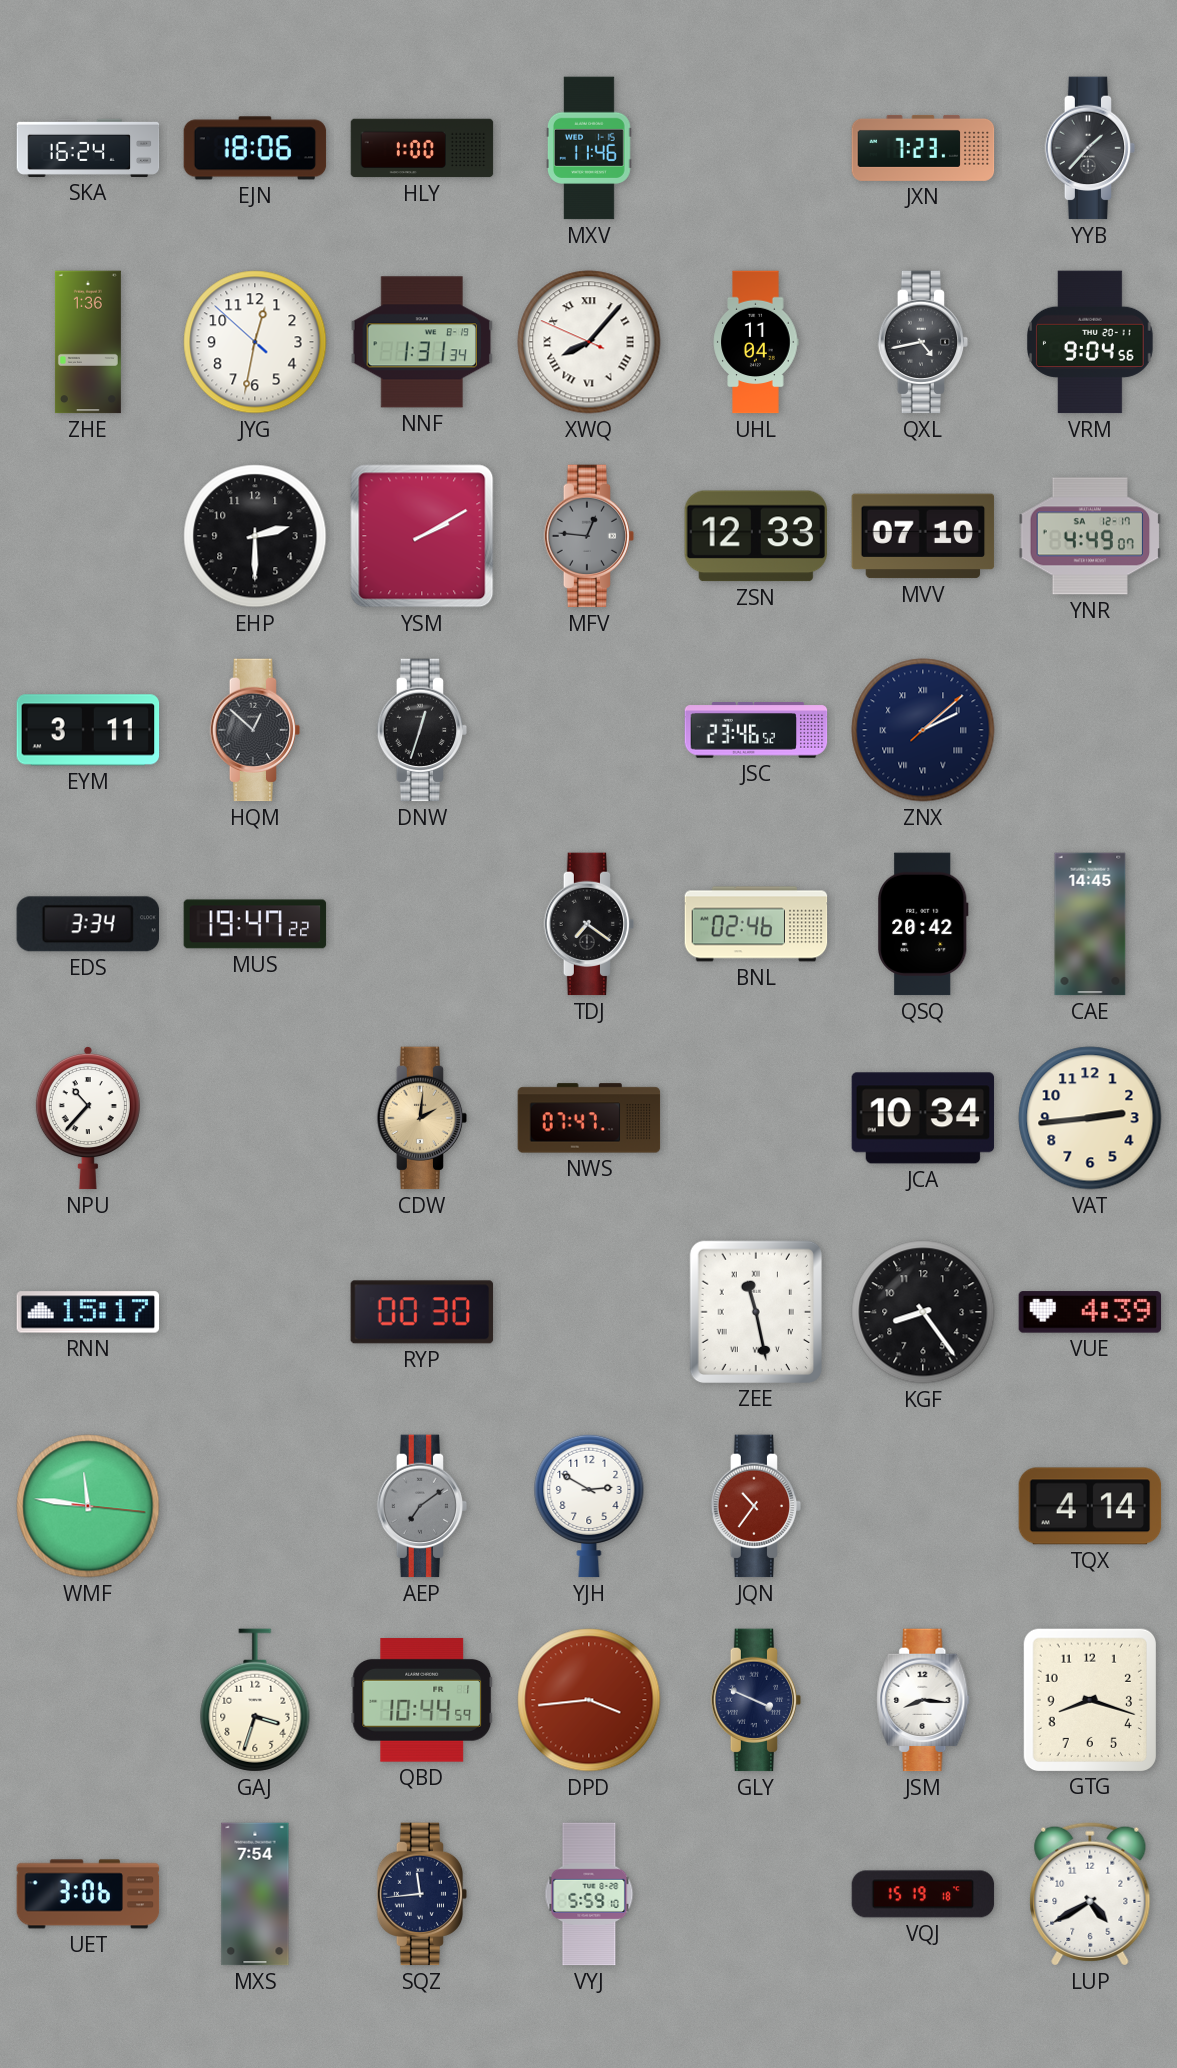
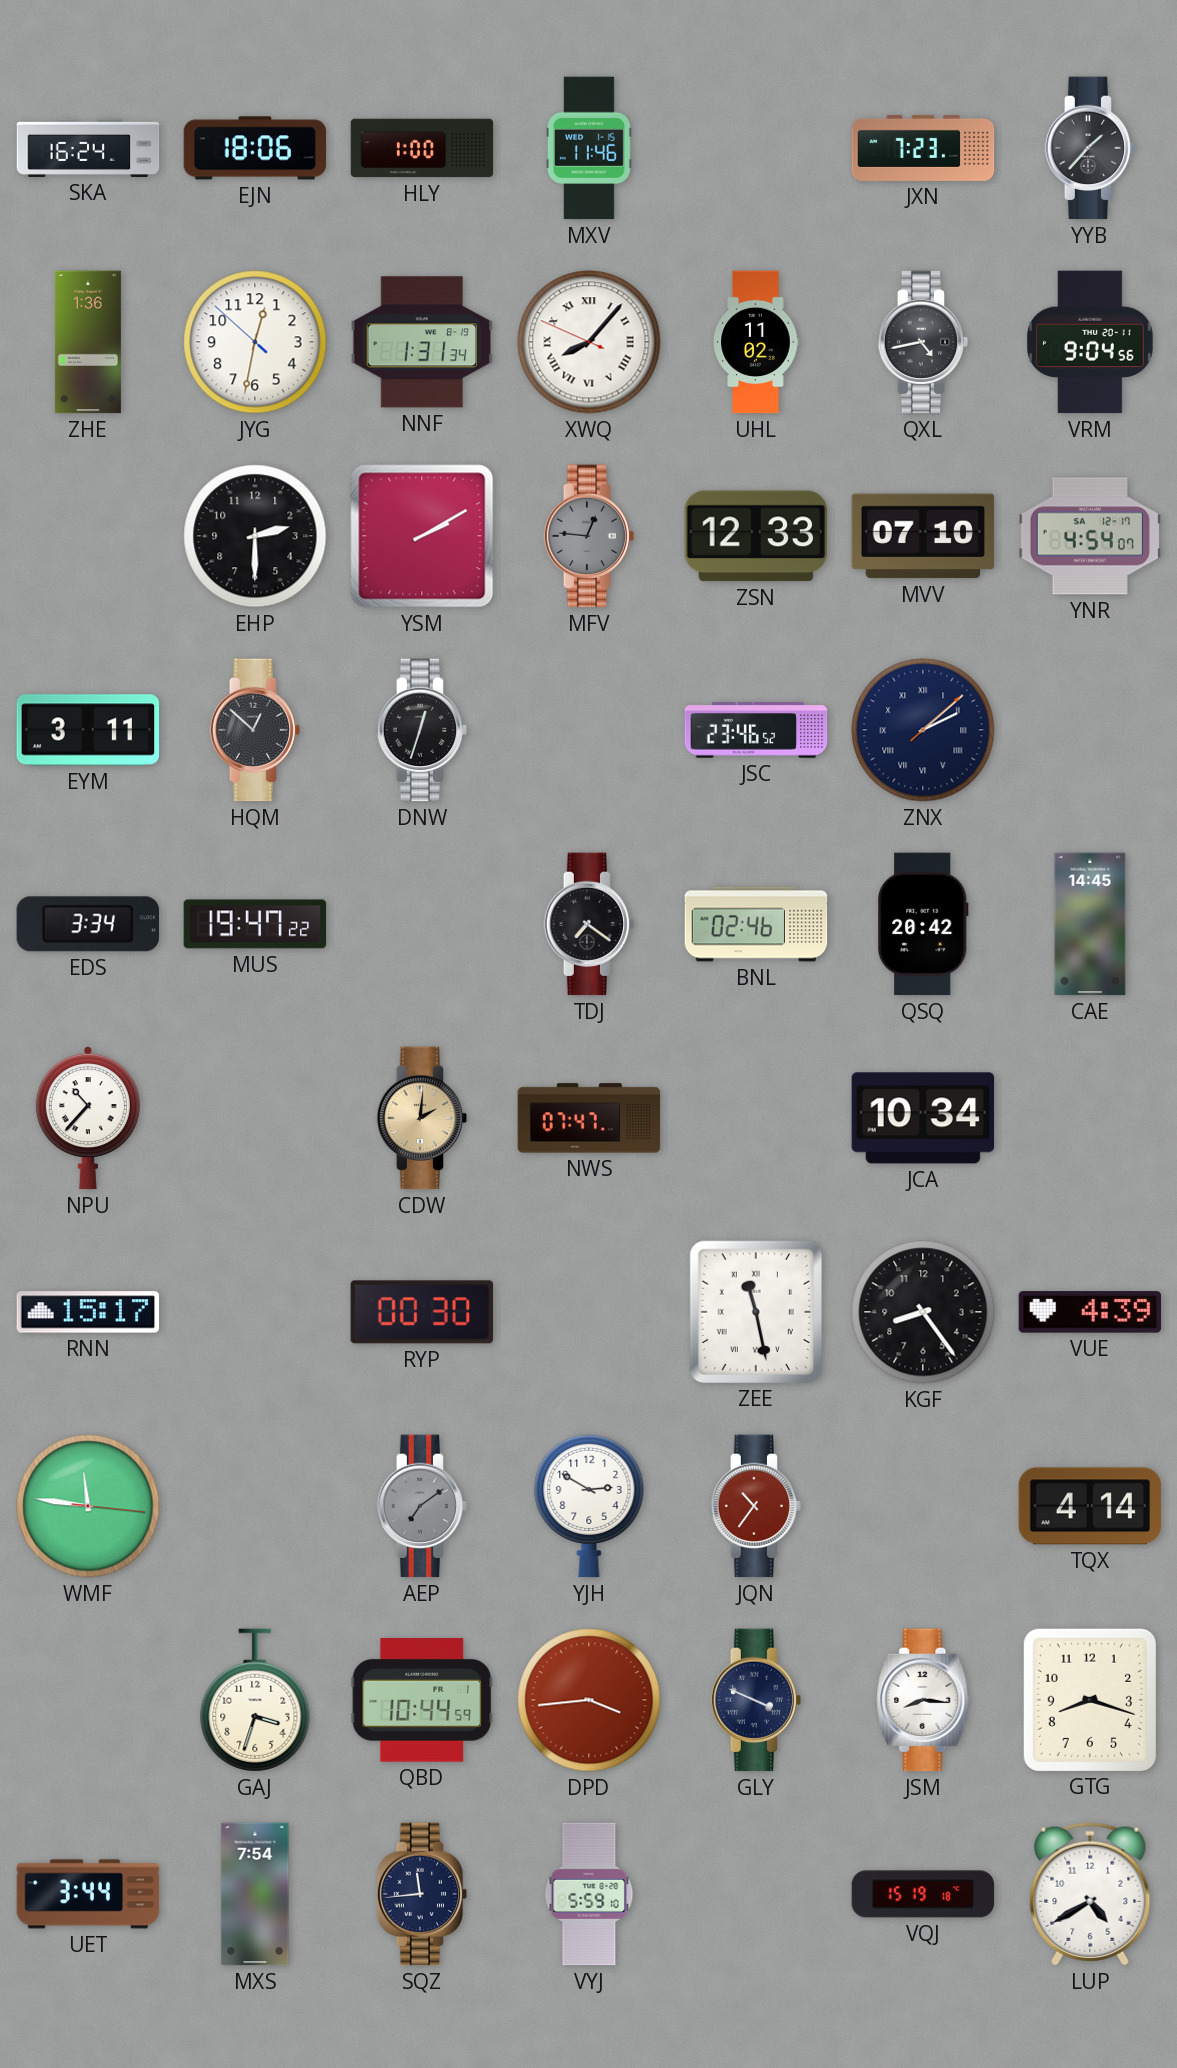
UHL: 11:04 -> 11:02
YNR: 4:49 -> 4:54
VAT: 2:44 -> none
UET: 3:06 -> 3:44
